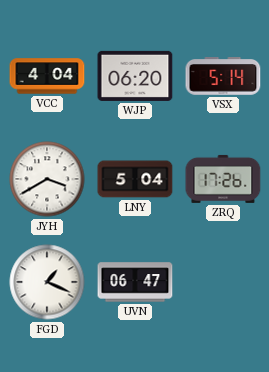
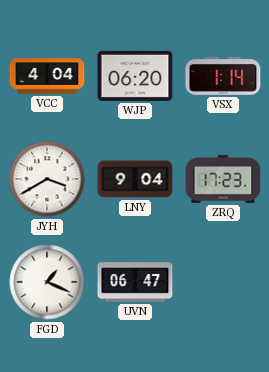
VSX: 5:14 -> 1:14
LNY: 5:04 -> 9:04
ZRQ: 17:26 -> 17:23
